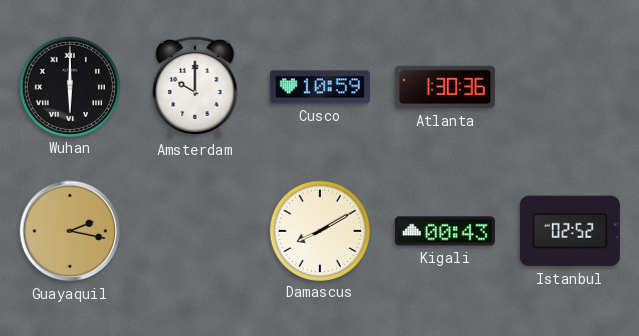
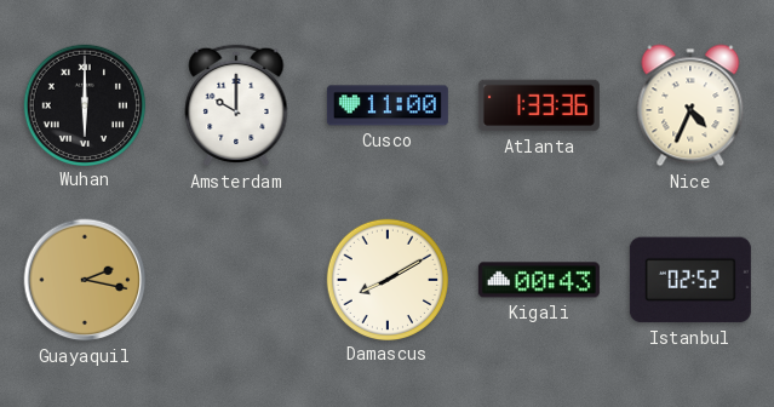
Cusco: 10:59 -> 11:00
Atlanta: 1:30 -> 1:33
Nice: none -> 4:34
